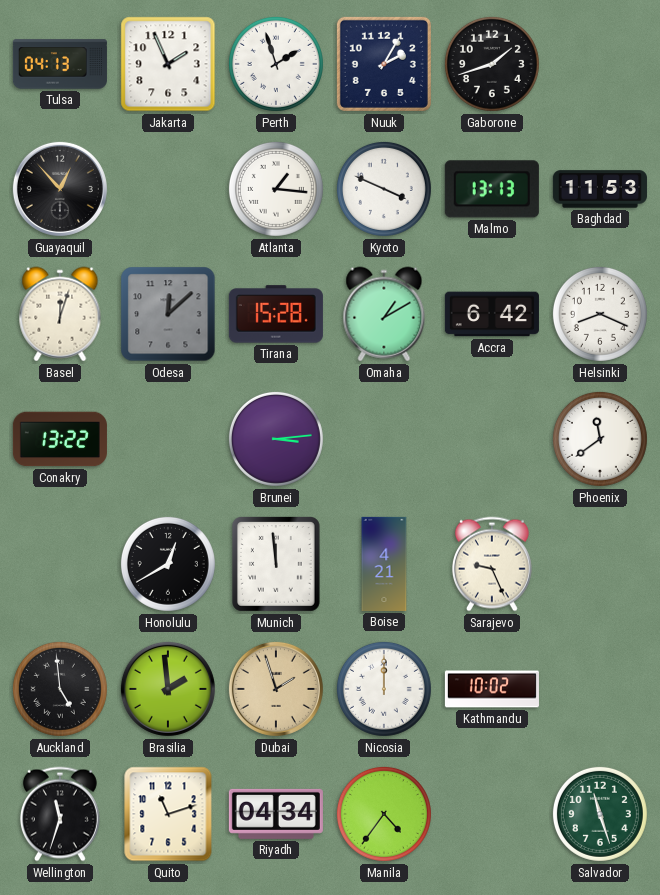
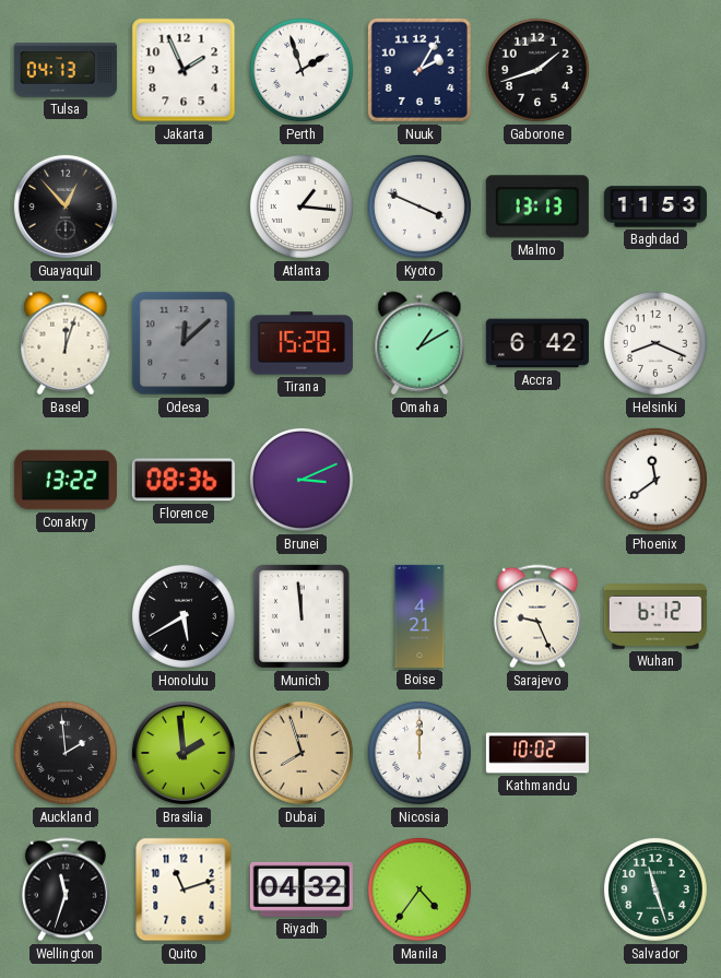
Florence: none -> 08:36
Brunei: 3:14 -> 3:11
Honolulu: 12:40 -> 5:40
Wuhan: none -> 6:12
Auckland: 4:59 -> 1:59
Dubai: 1:57 -> 7:57
Riyadh: 04:34 -> 04:32
